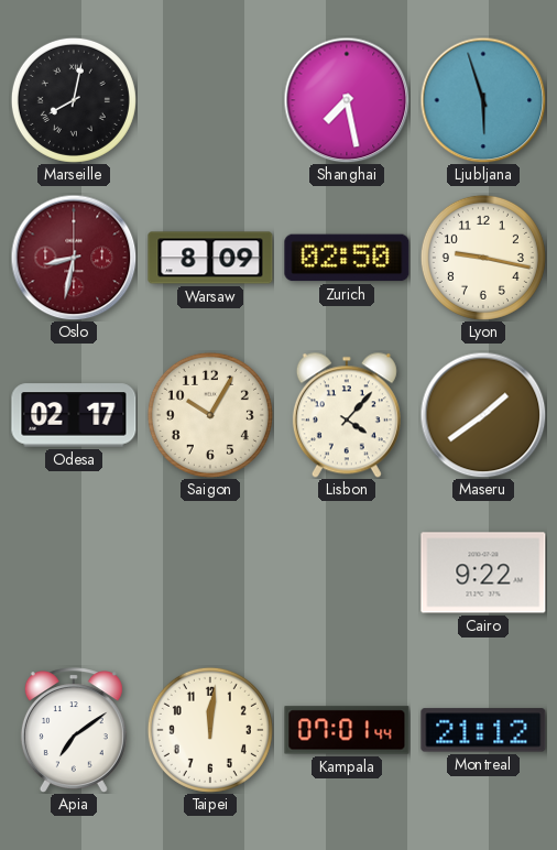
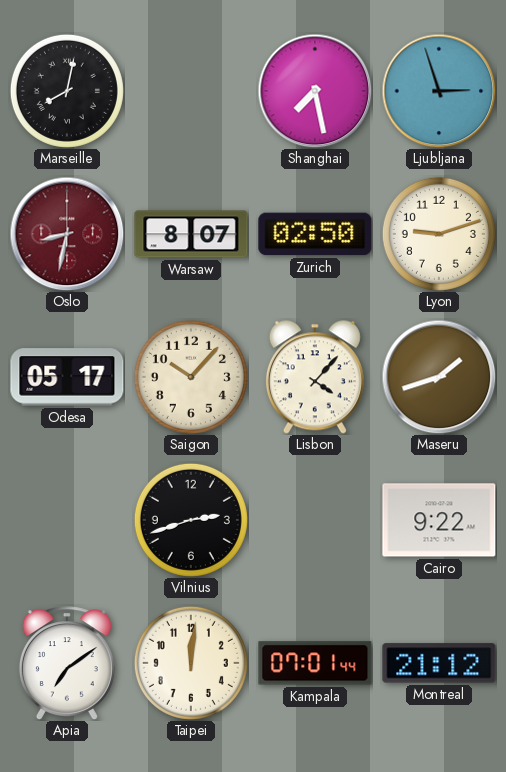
Ljubljana: 5:57 -> 2:57
Warsaw: 8:09 -> 8:07
Lyon: 9:17 -> 9:12
Odesa: 02:17 -> 05:17
Saigon: 10:05 -> 10:07
Maseru: 1:39 -> 1:42
Vilnius: none -> 2:42
